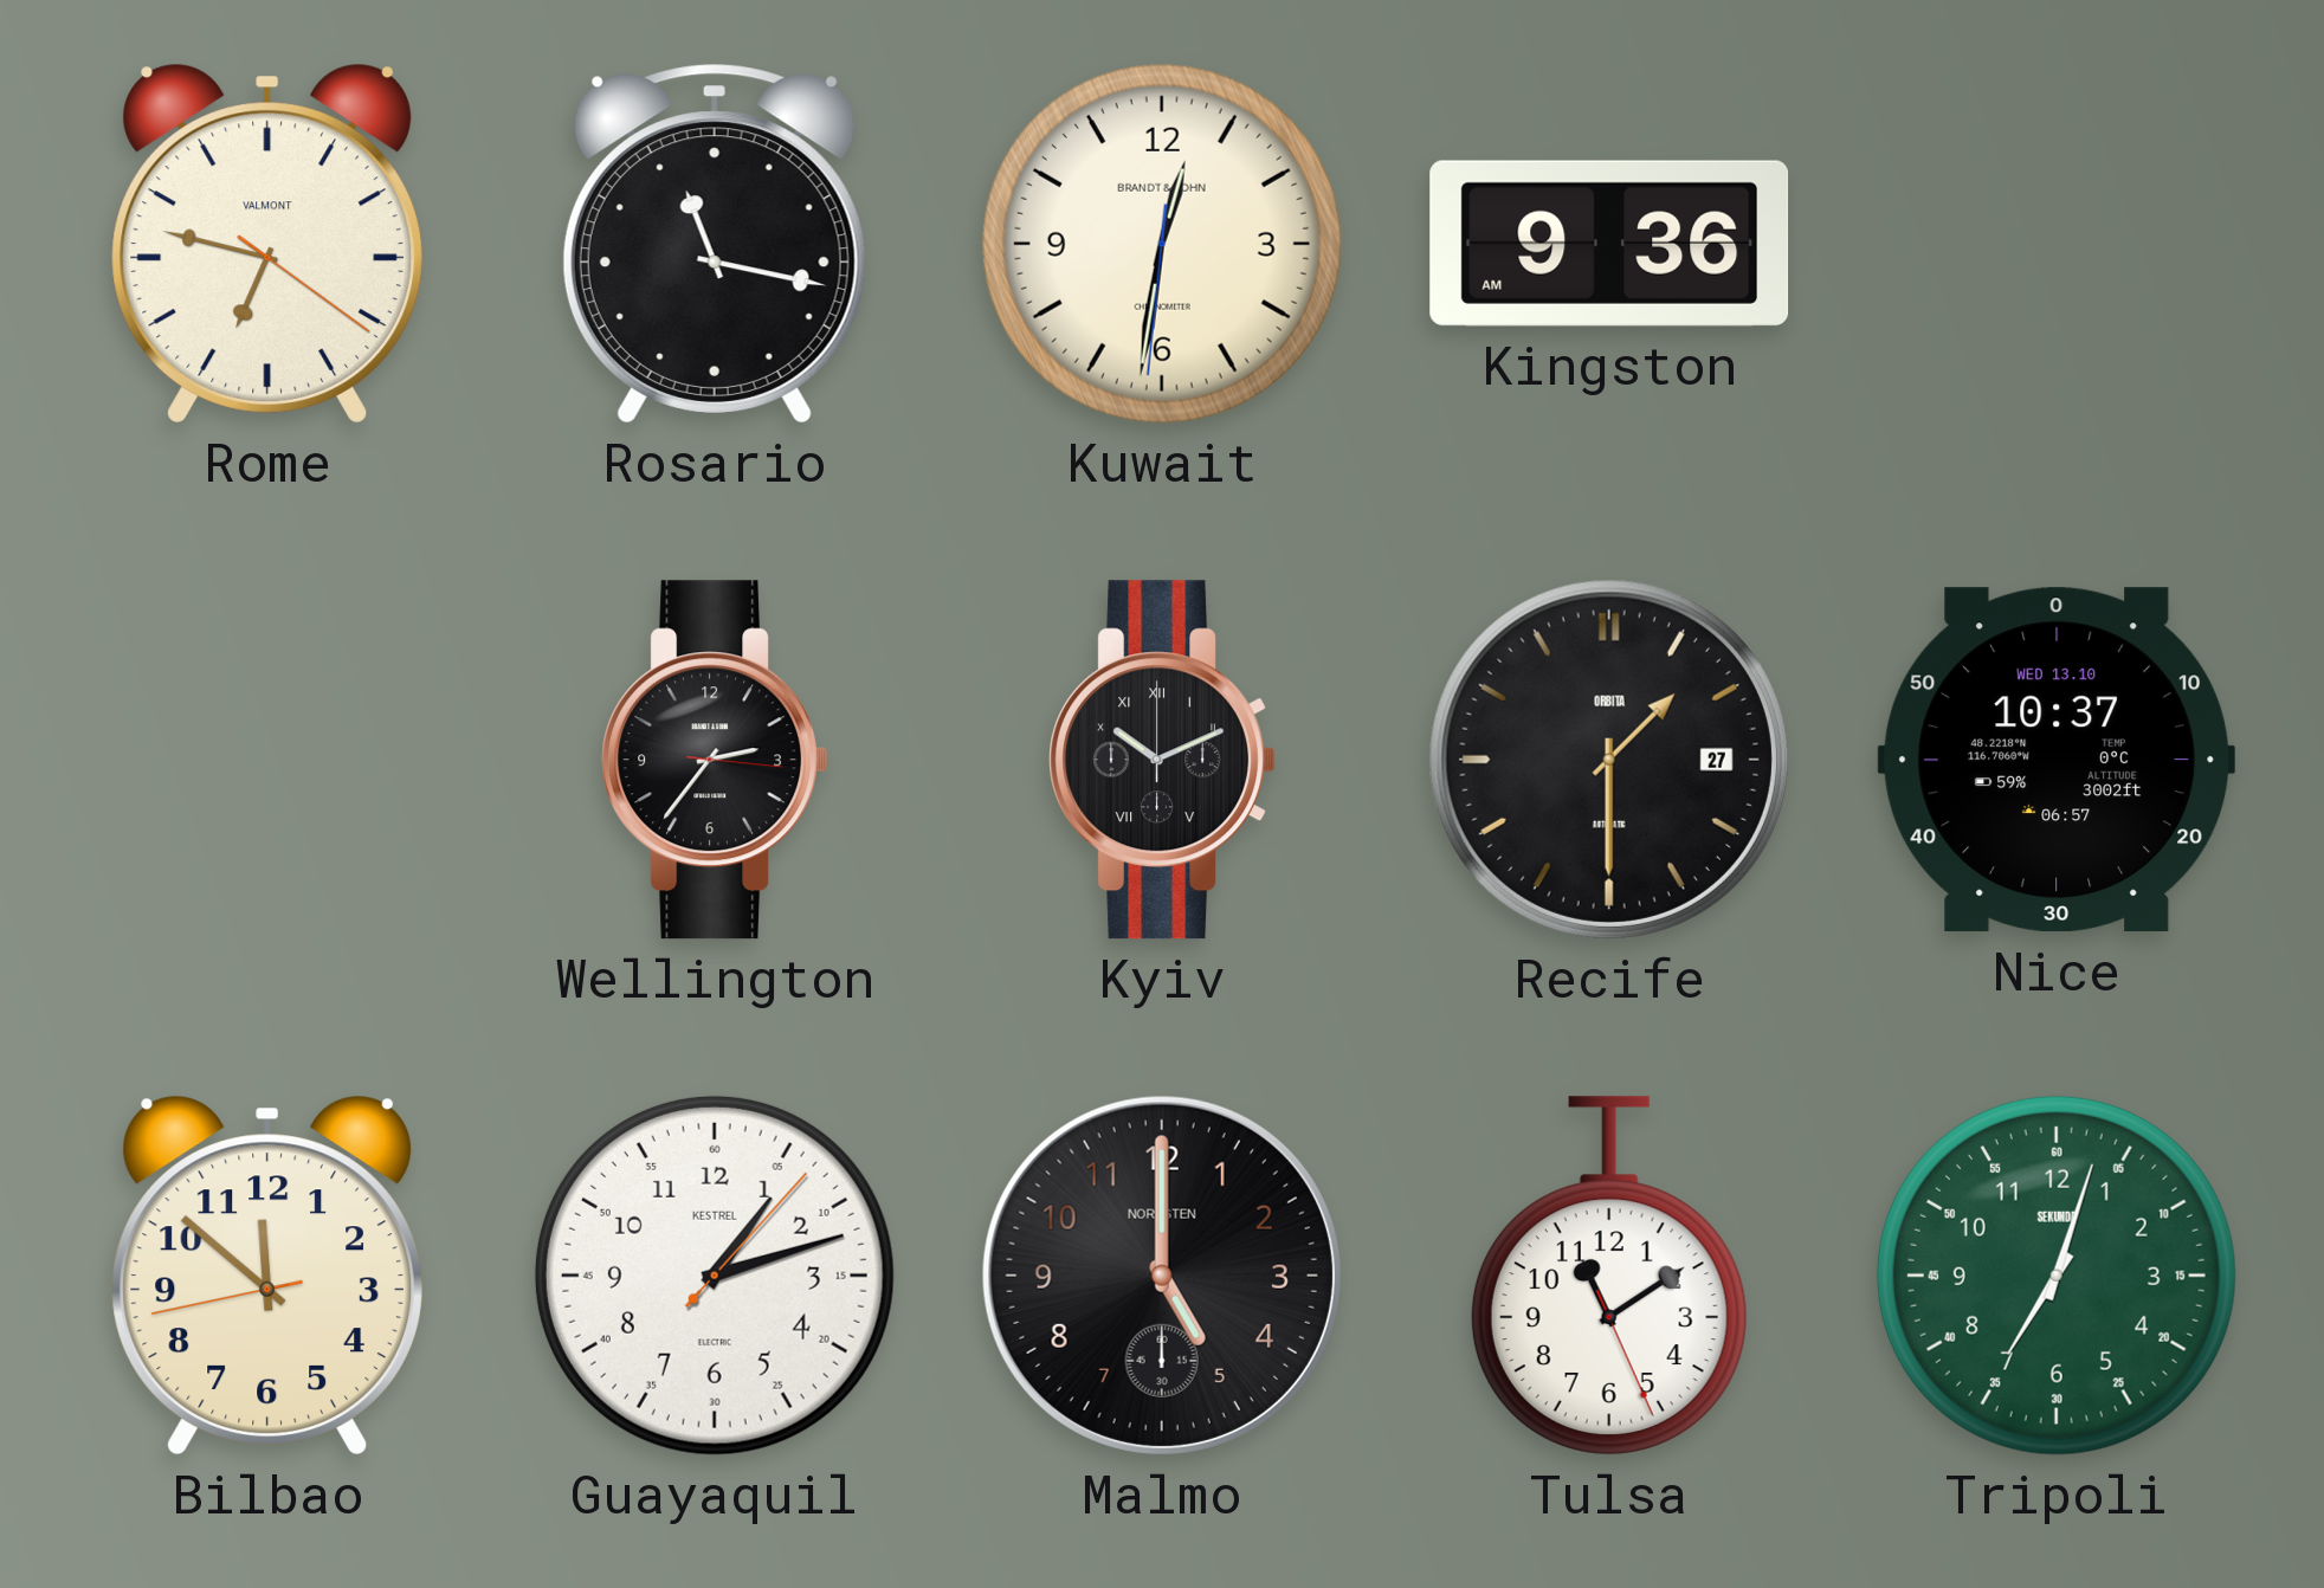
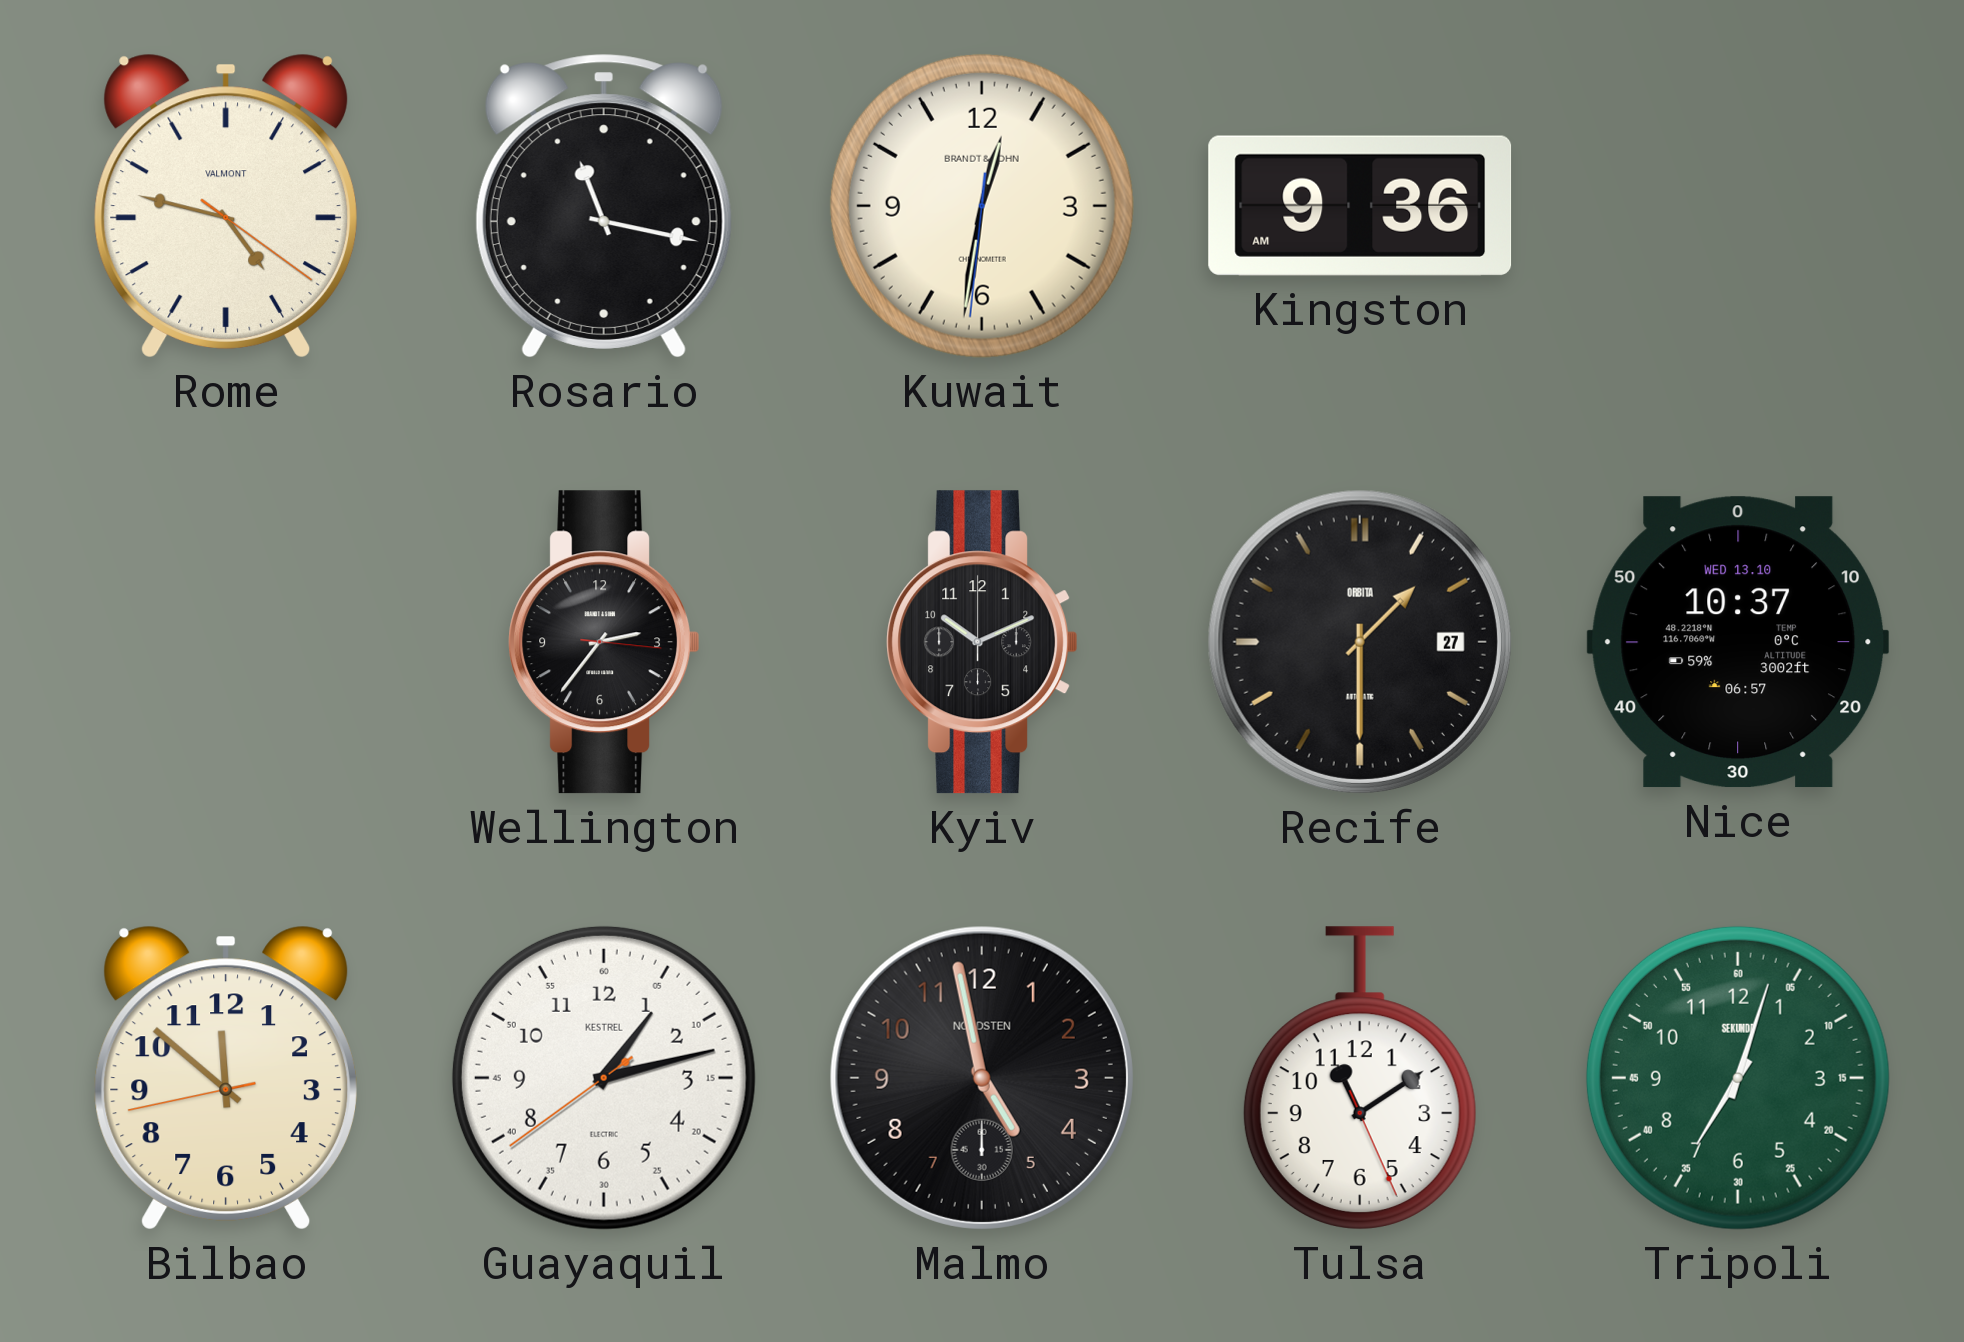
Rome: 6:47 -> 4:47
Kyiv numerals: Roman -> Arabic
Guayaquil: 1:12:07 -> 1:12:39
Malmo: 5:00 -> 4:58
